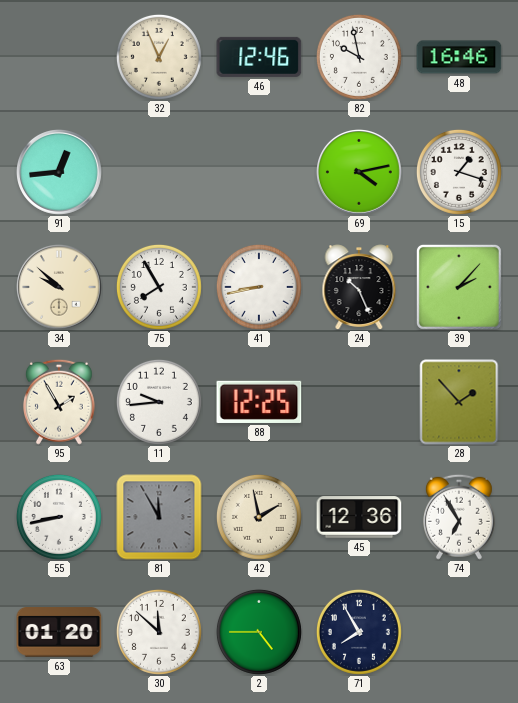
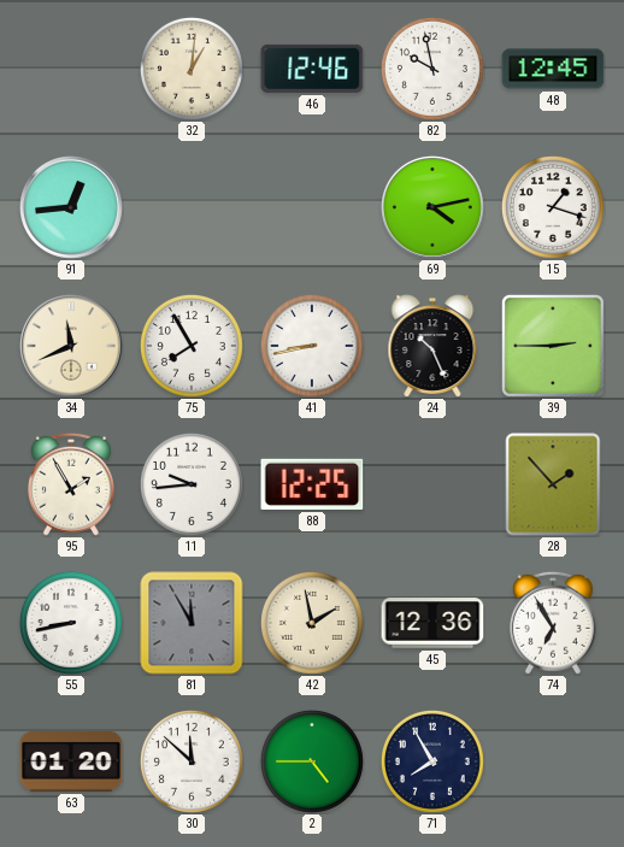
32: 12:56 -> 1:01
48: 16:46 -> 12:45
34: 9:52 -> 11:41
39: 2:07 -> 2:45
